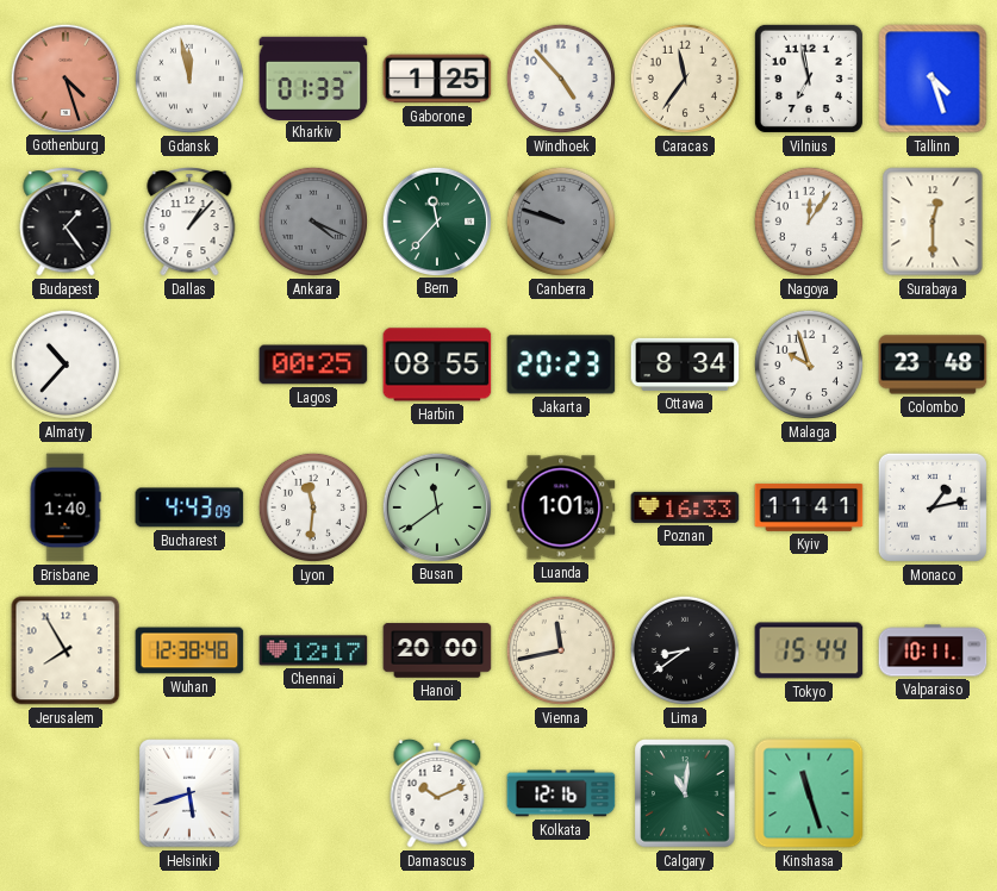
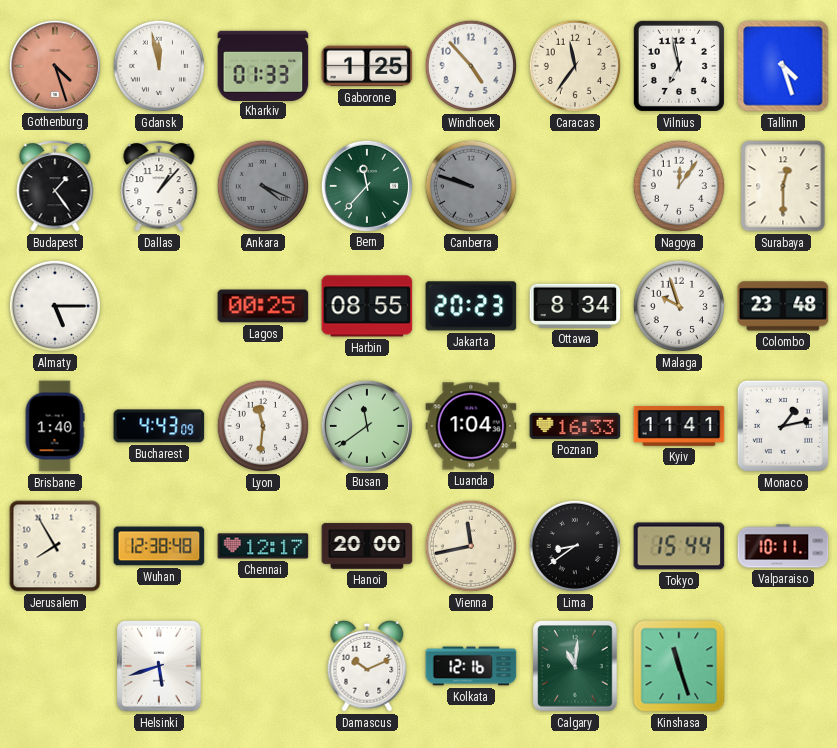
Almaty: 10:37 -> 5:15
Luanda: 1:01 -> 1:04
